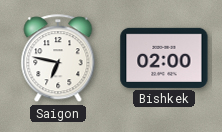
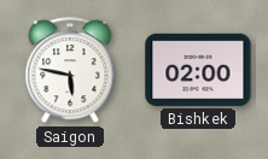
Saigon: 6:47 -> 5:47
